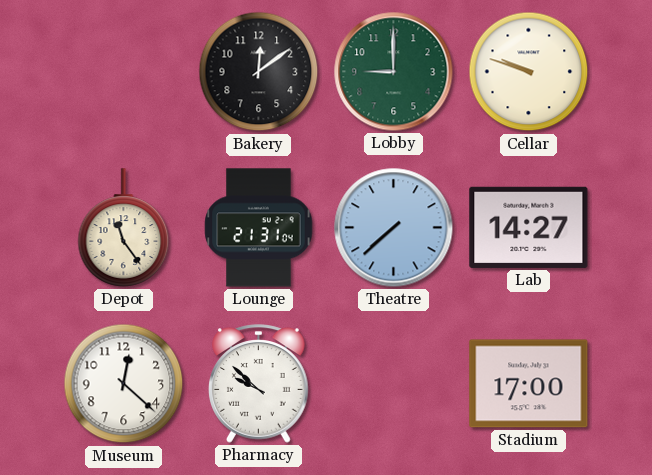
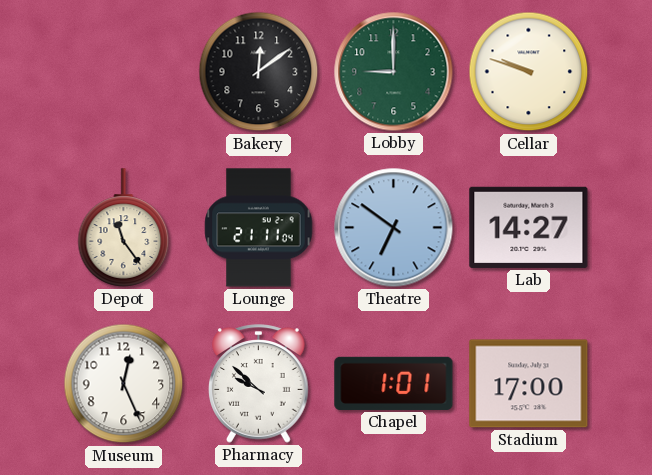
Lounge: 21:31 -> 21:11
Theatre: 7:38 -> 6:51
Museum: 12:22 -> 12:26
Chapel: none -> 1:01
